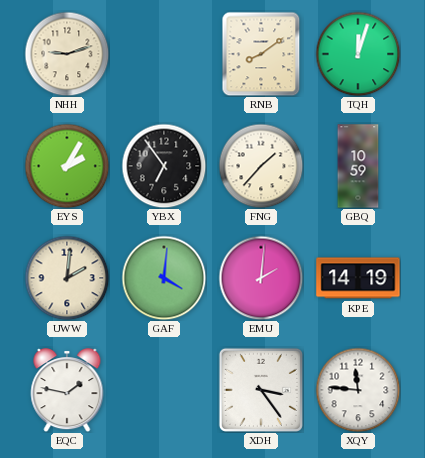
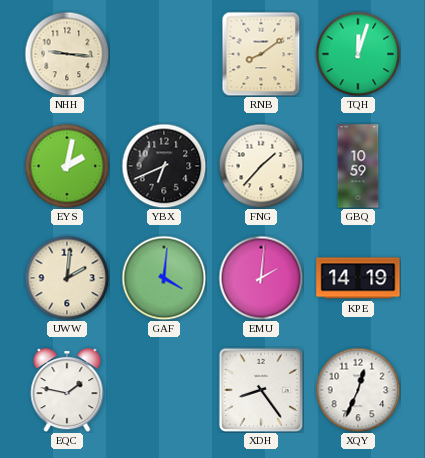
NHH: 9:12 -> 9:16
EYS: 2:05 -> 2:02
YBX: 6:54 -> 6:41
XDH: 3:24 -> 8:24
XQY: 11:46 -> 12:34
